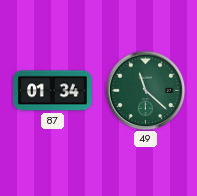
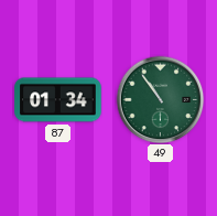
49: 11:22 -> 10:54
